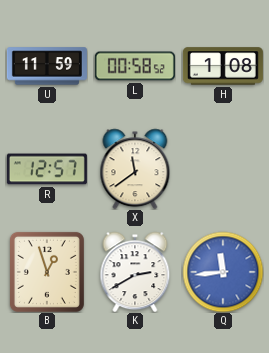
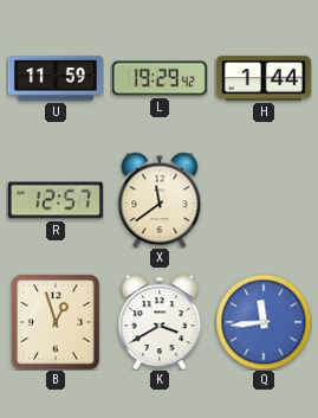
L: 00:58 -> 19:29
H: 1:08 -> 1:44
K: 2:40 -> 3:40
